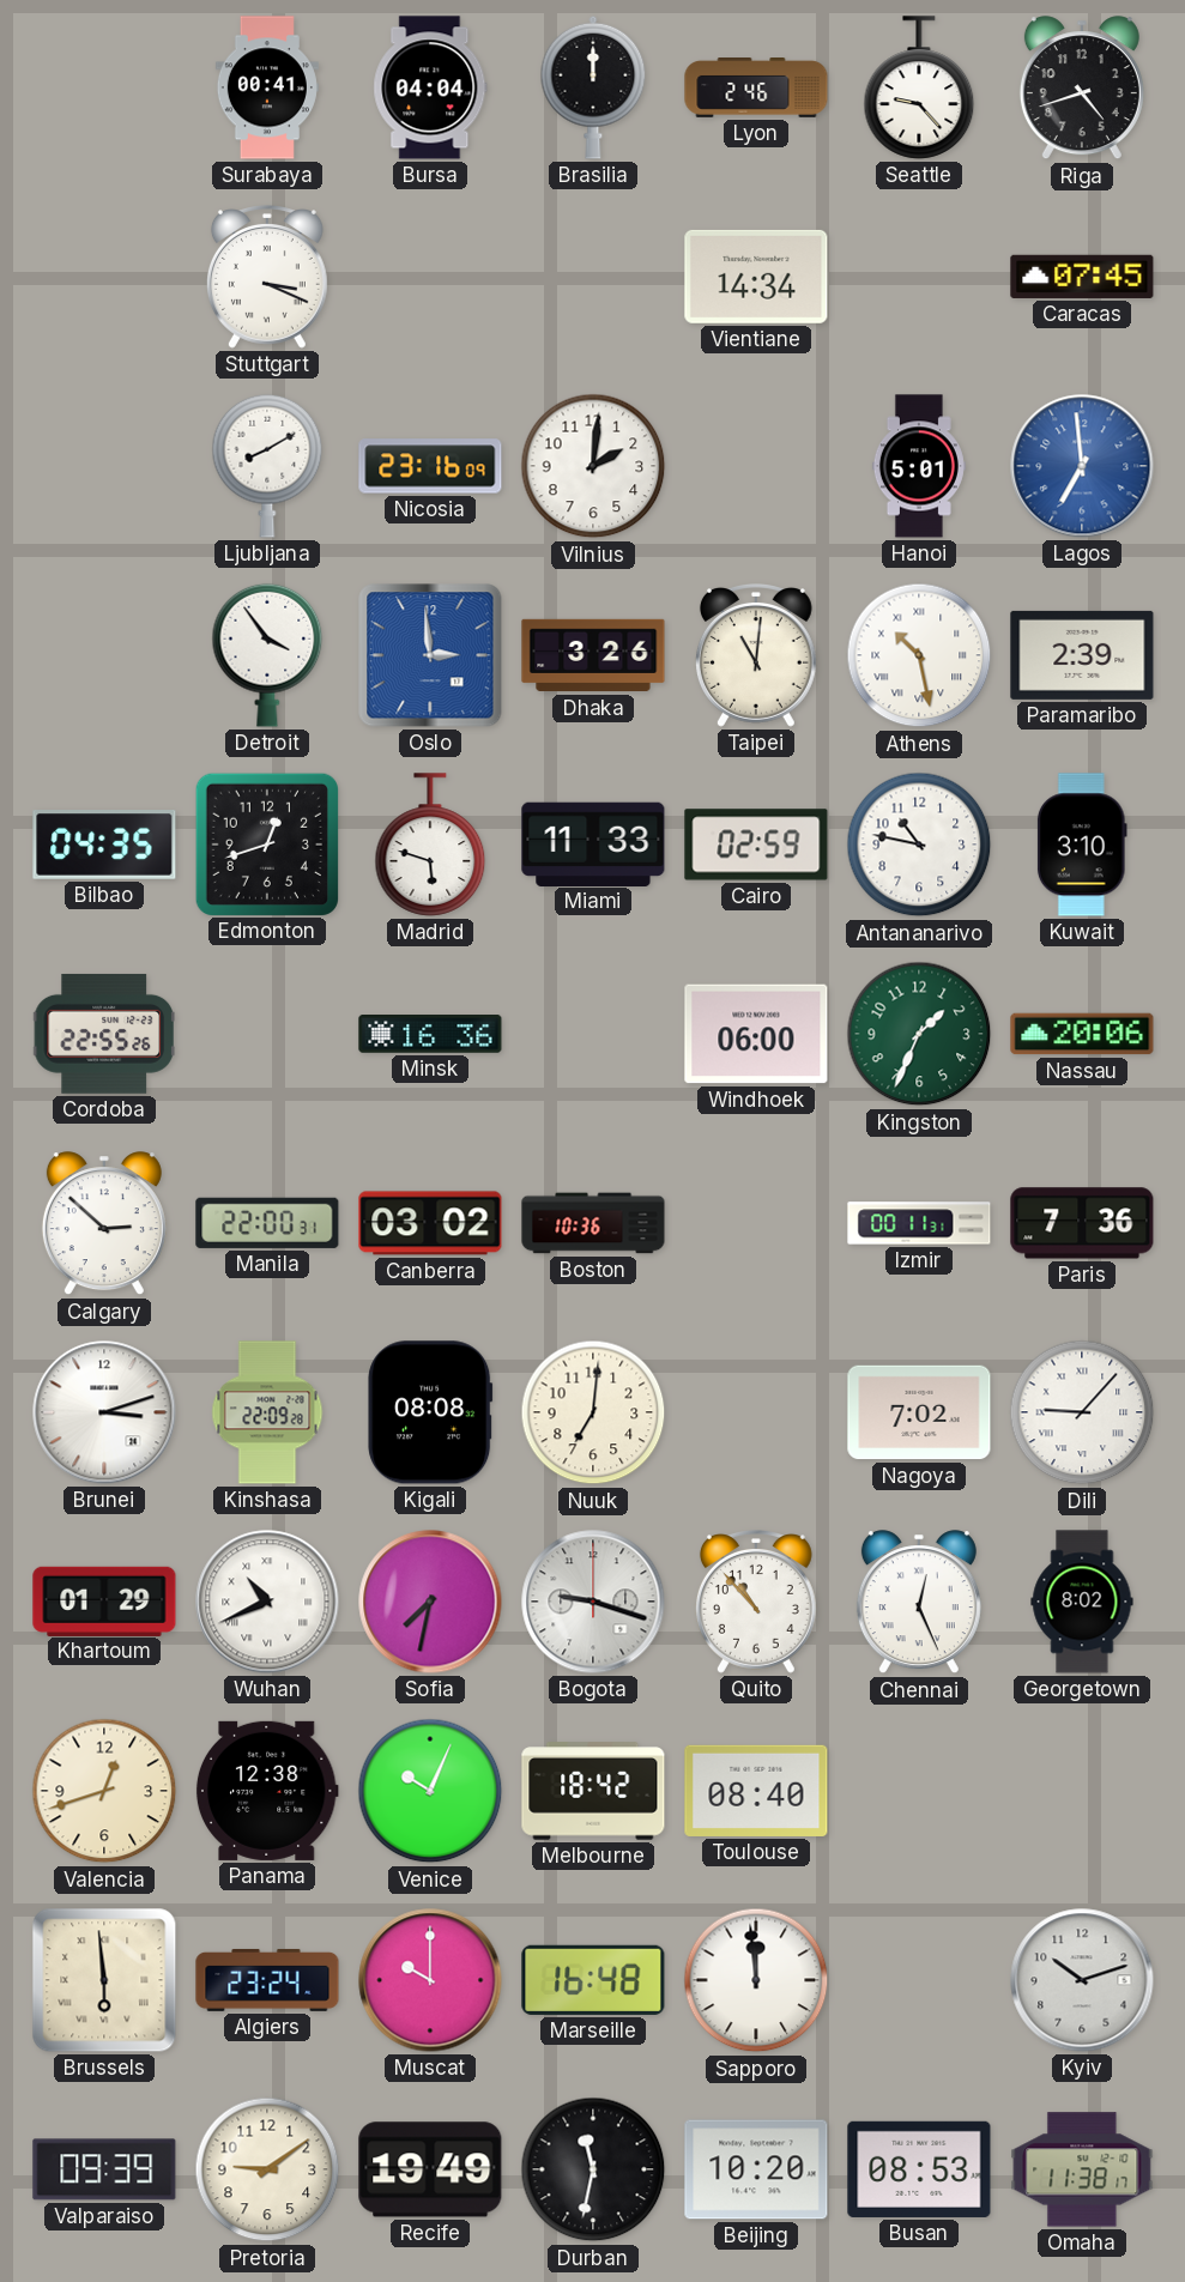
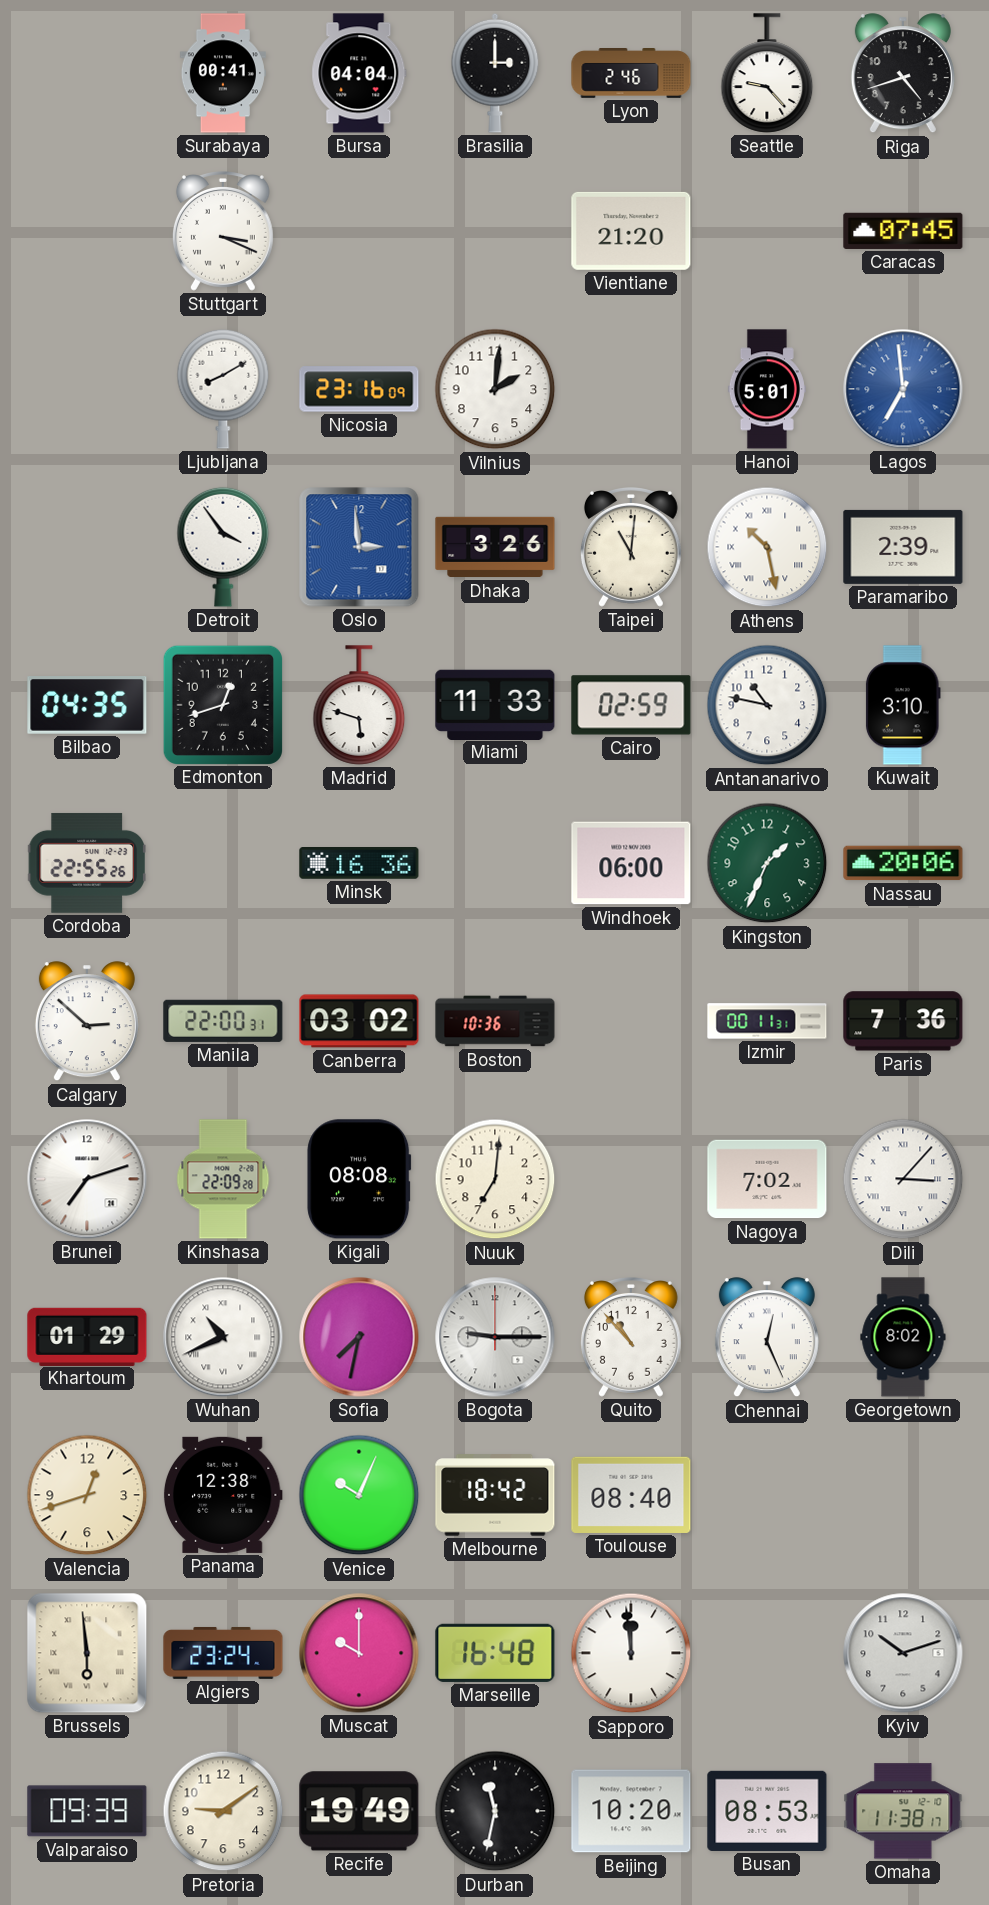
Brasilia: 12:00 -> 3:00
Vientiane: 14:34 -> 21:20
Brunei: 3:12 -> 7:12
Dili: 9:07 -> 3:07
Bogota: 9:18 -> 9:15
